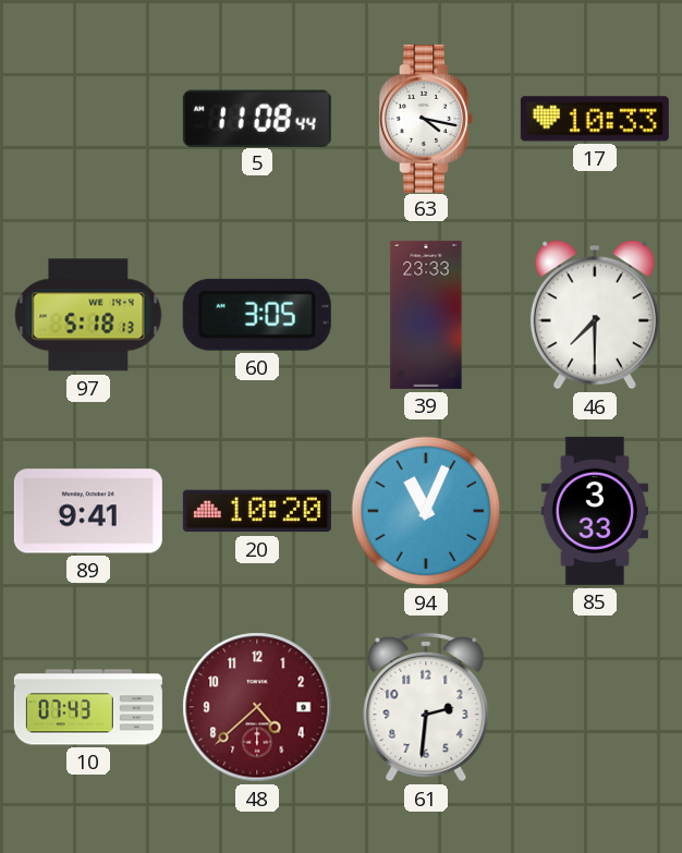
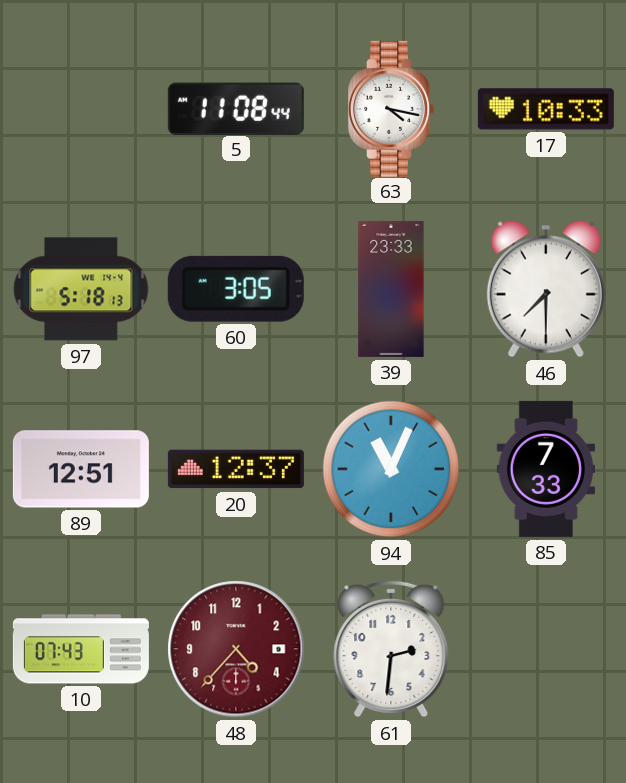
89: 9:41 -> 12:51
20: 10:20 -> 12:37
85: 3:33 -> 7:33
48: 4:38 -> 4:37
